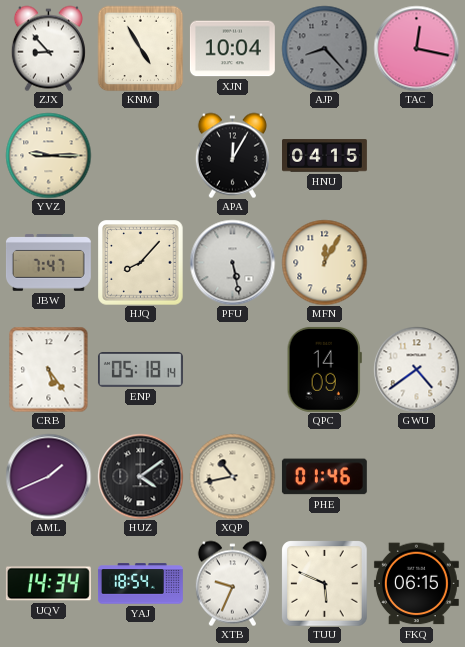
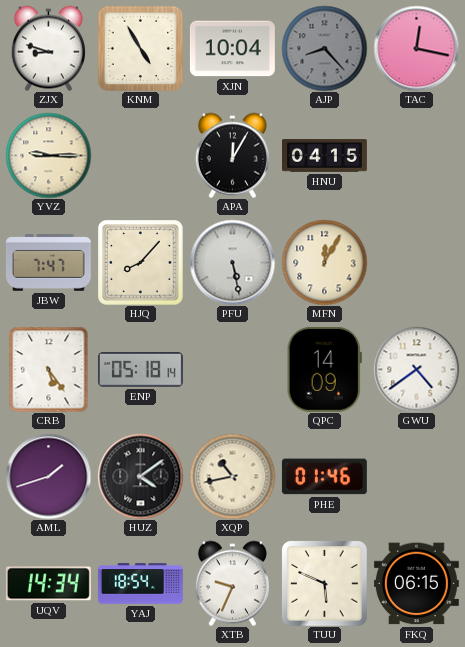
ZJX: 8:53 -> 8:48
AML: 1:41 -> 1:42
